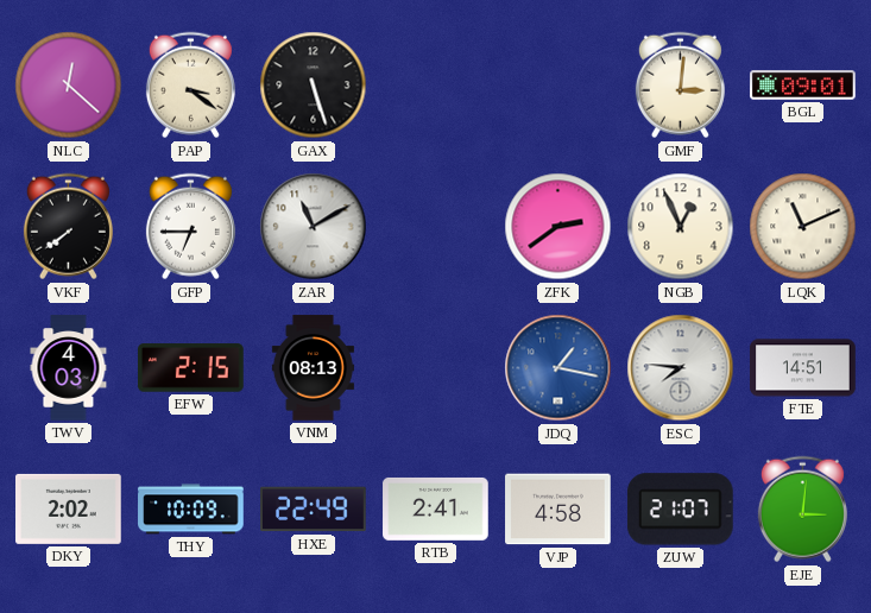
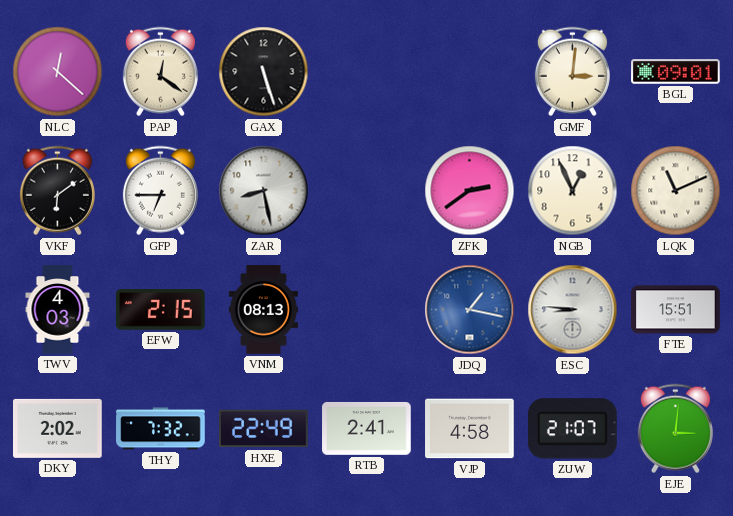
PAP: 3:21 -> 12:21
VKF: 7:39 -> 6:09
ZAR: 11:10 -> 8:28
ESC: 7:46 -> 8:46
FTE: 14:51 -> 15:51
THY: 10:09 -> 7:32
